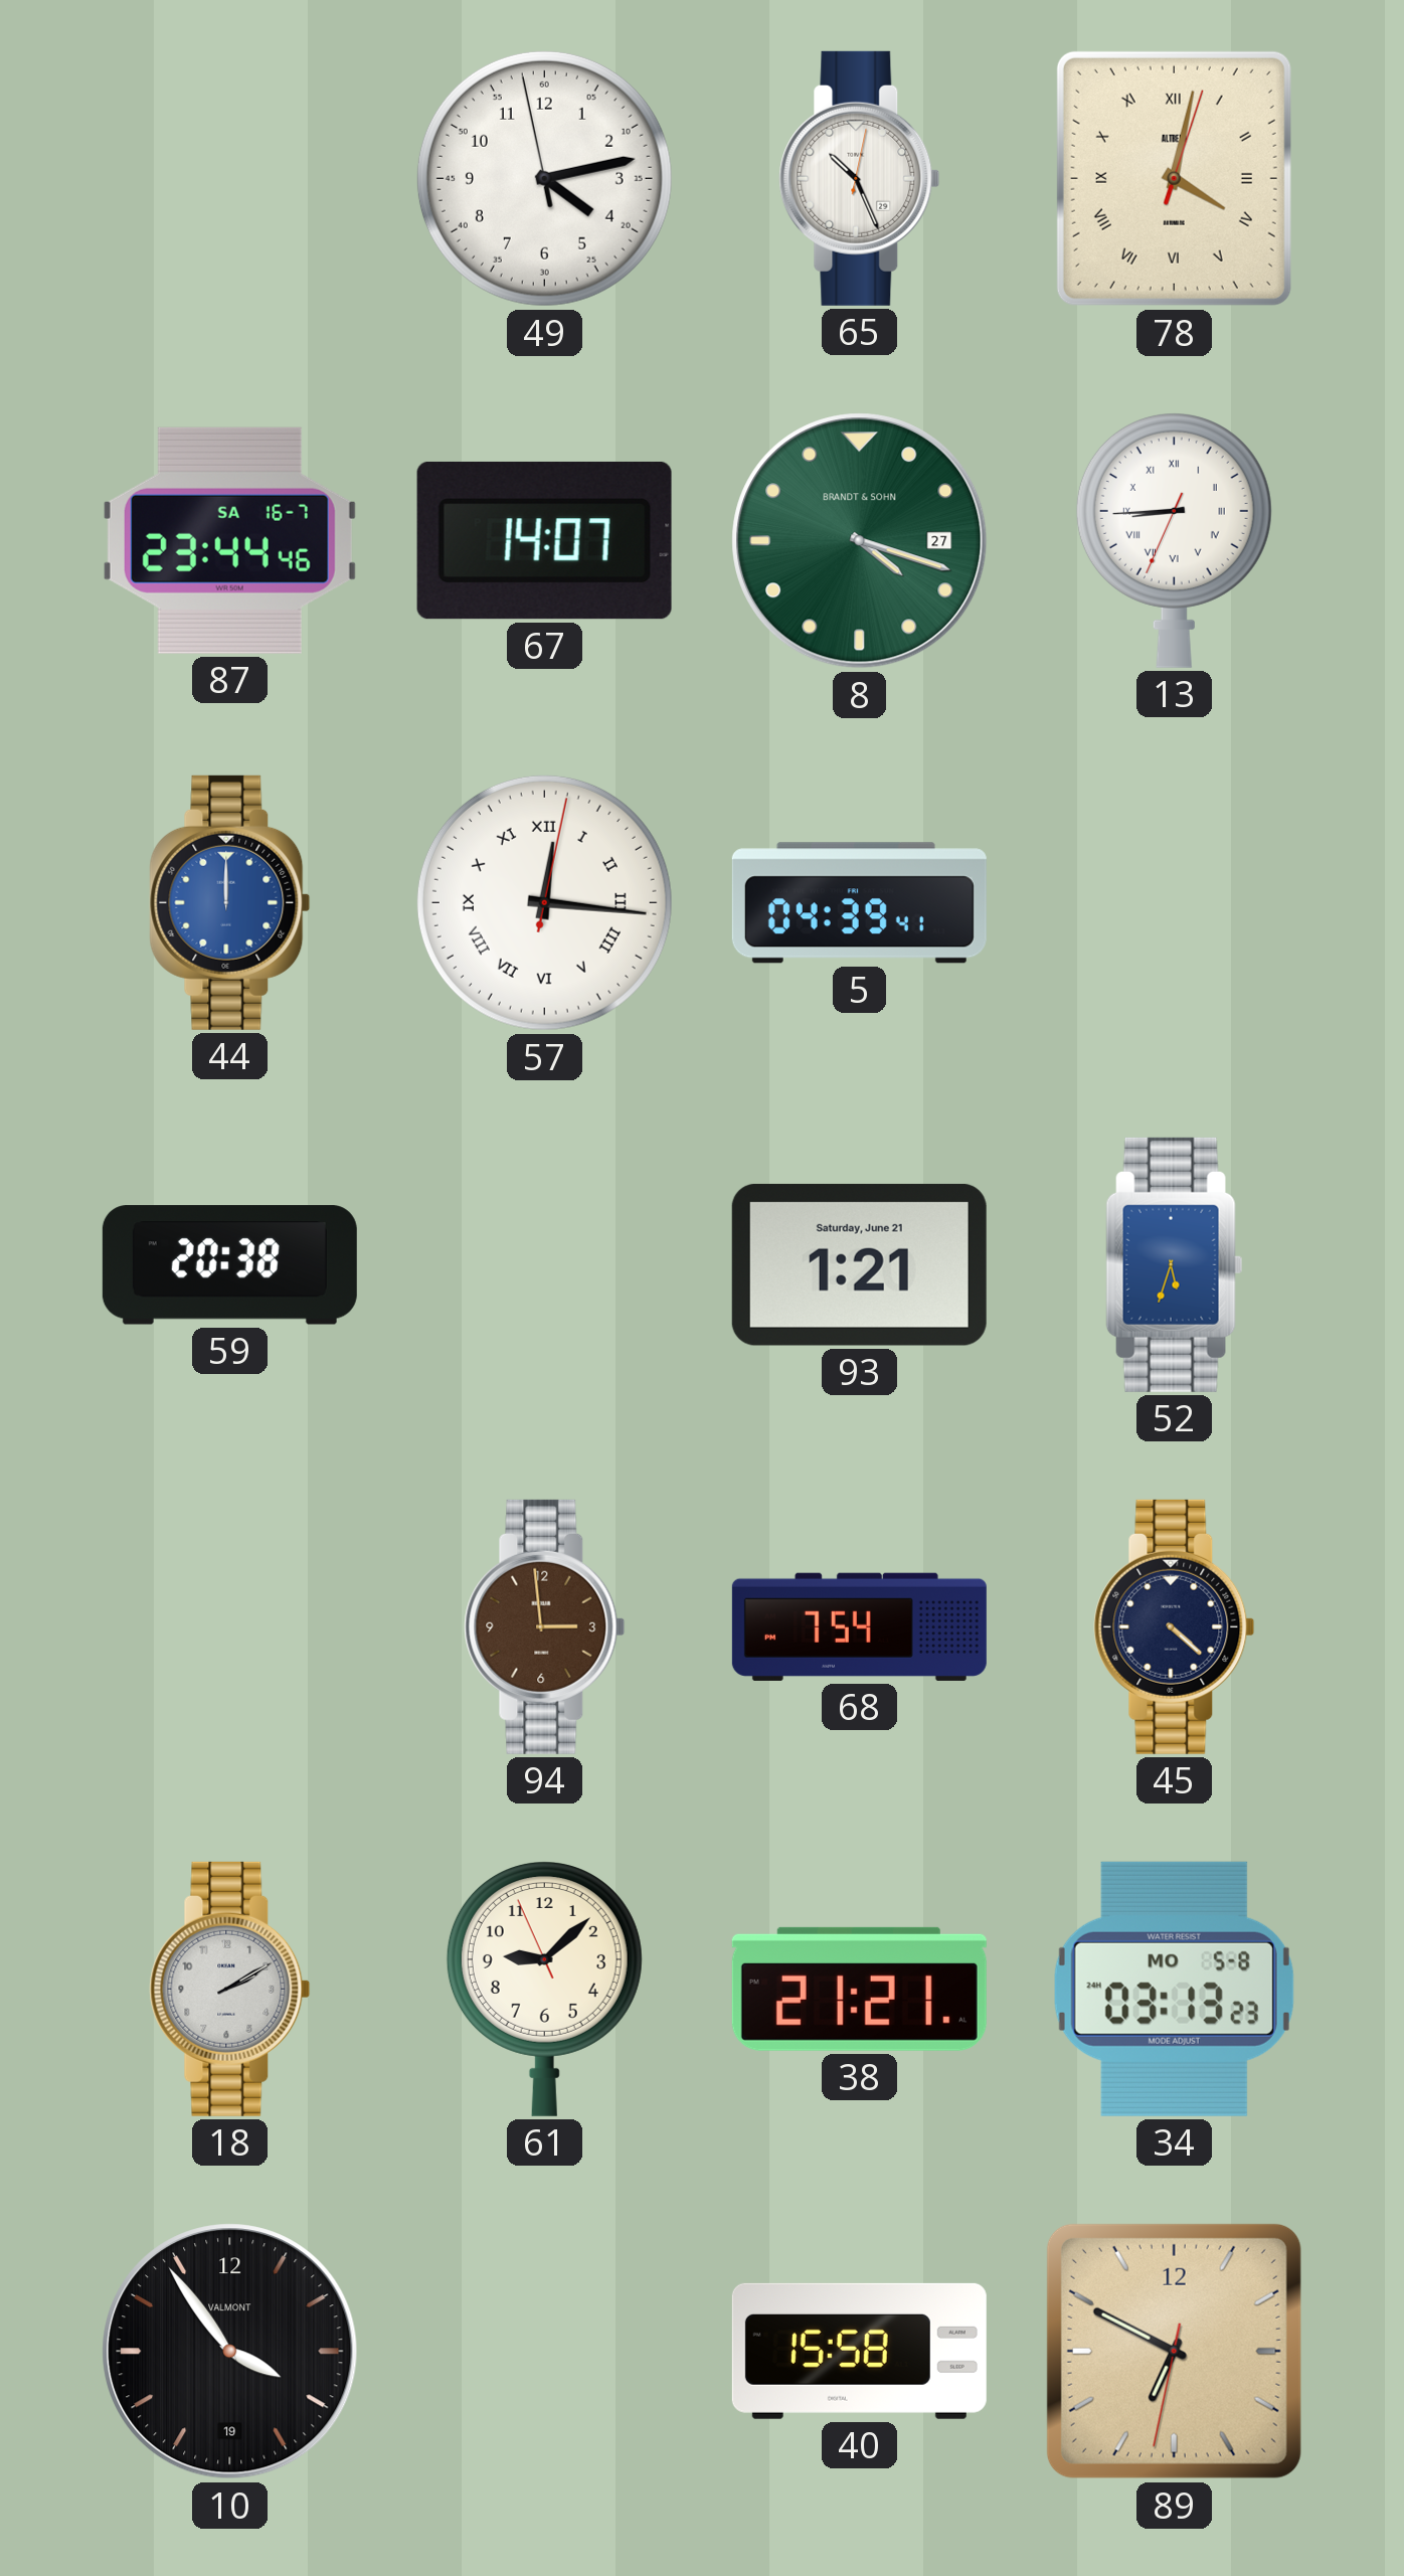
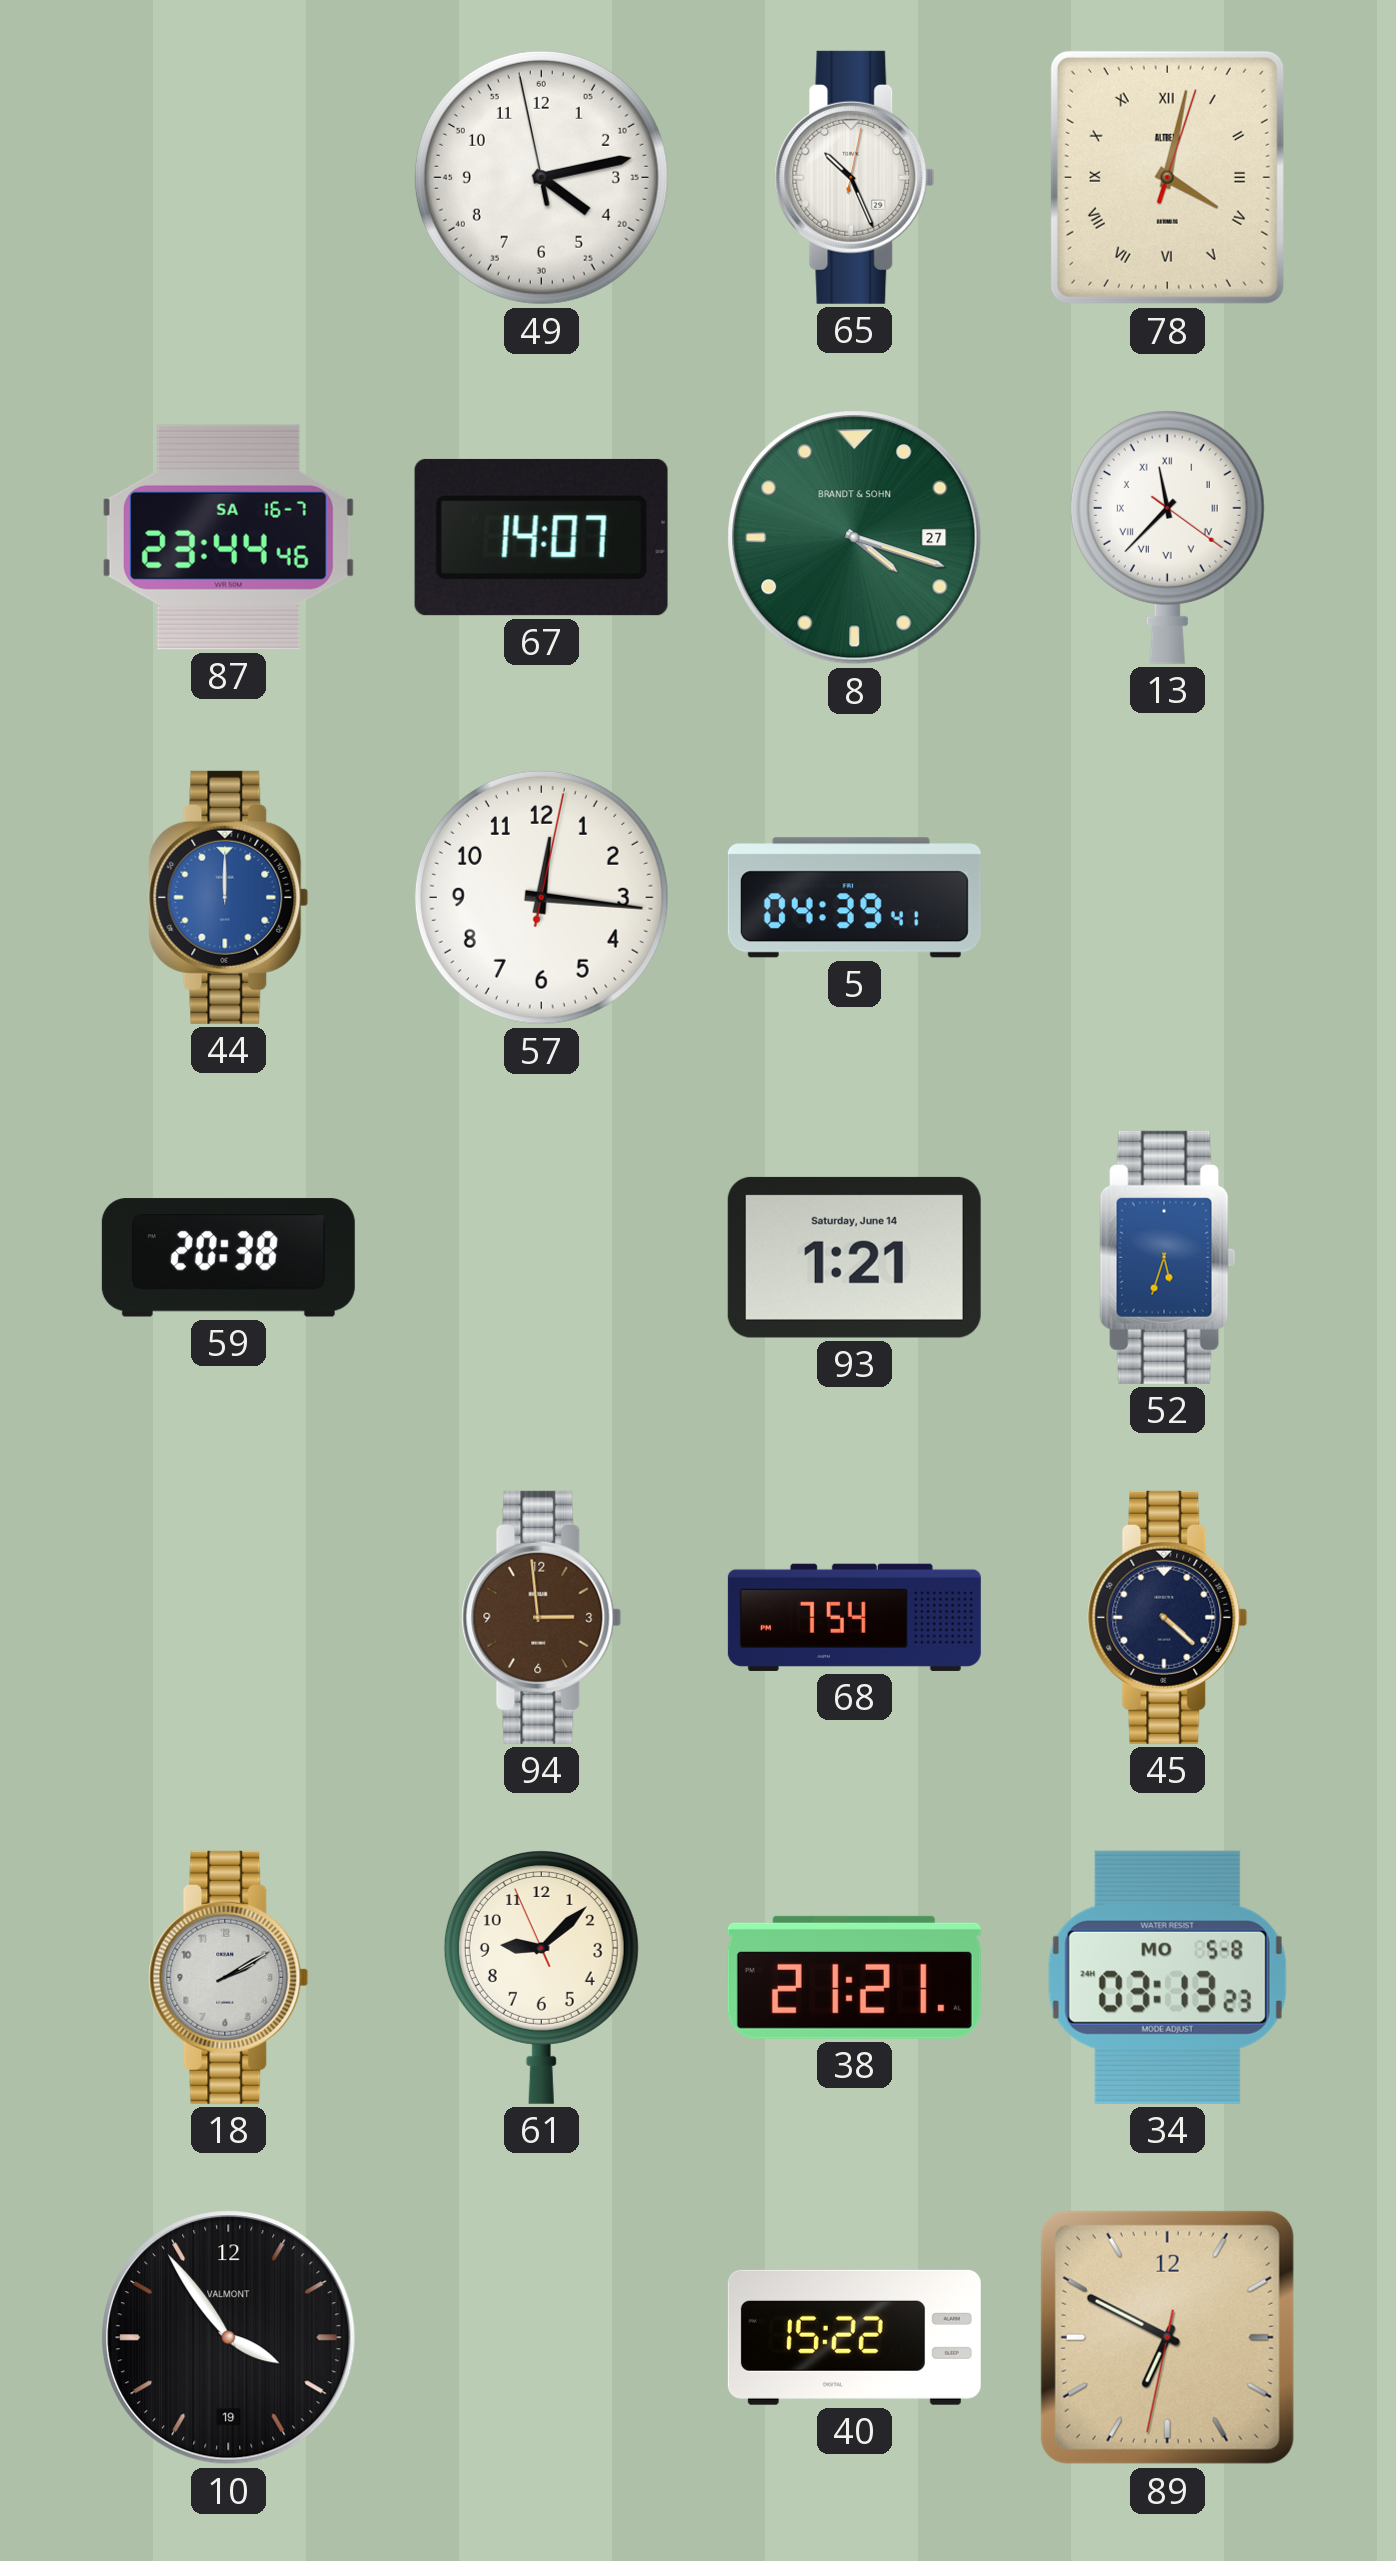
13: 8:44 -> 11:37
57 numerals: Roman -> Arabic
93 date: Saturday, June 21 -> Saturday, June 14
40: 15:58 -> 15:22
